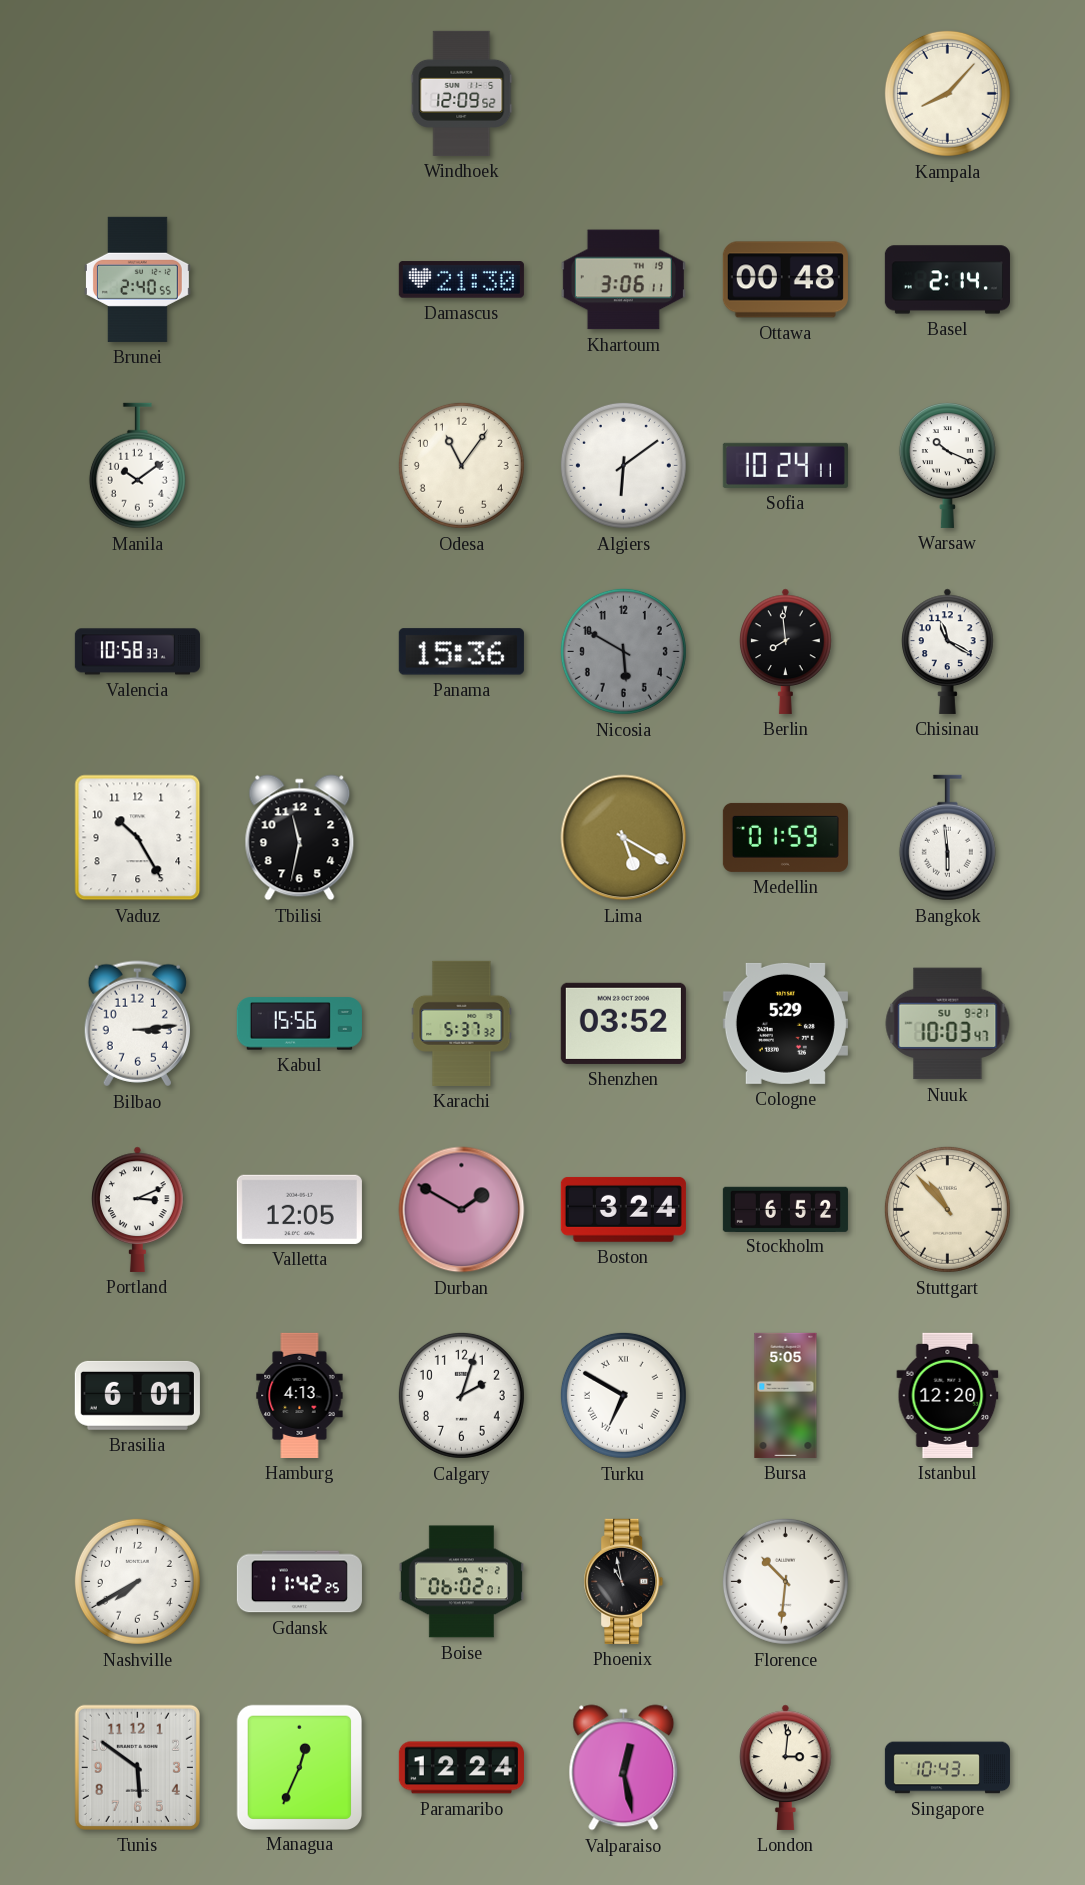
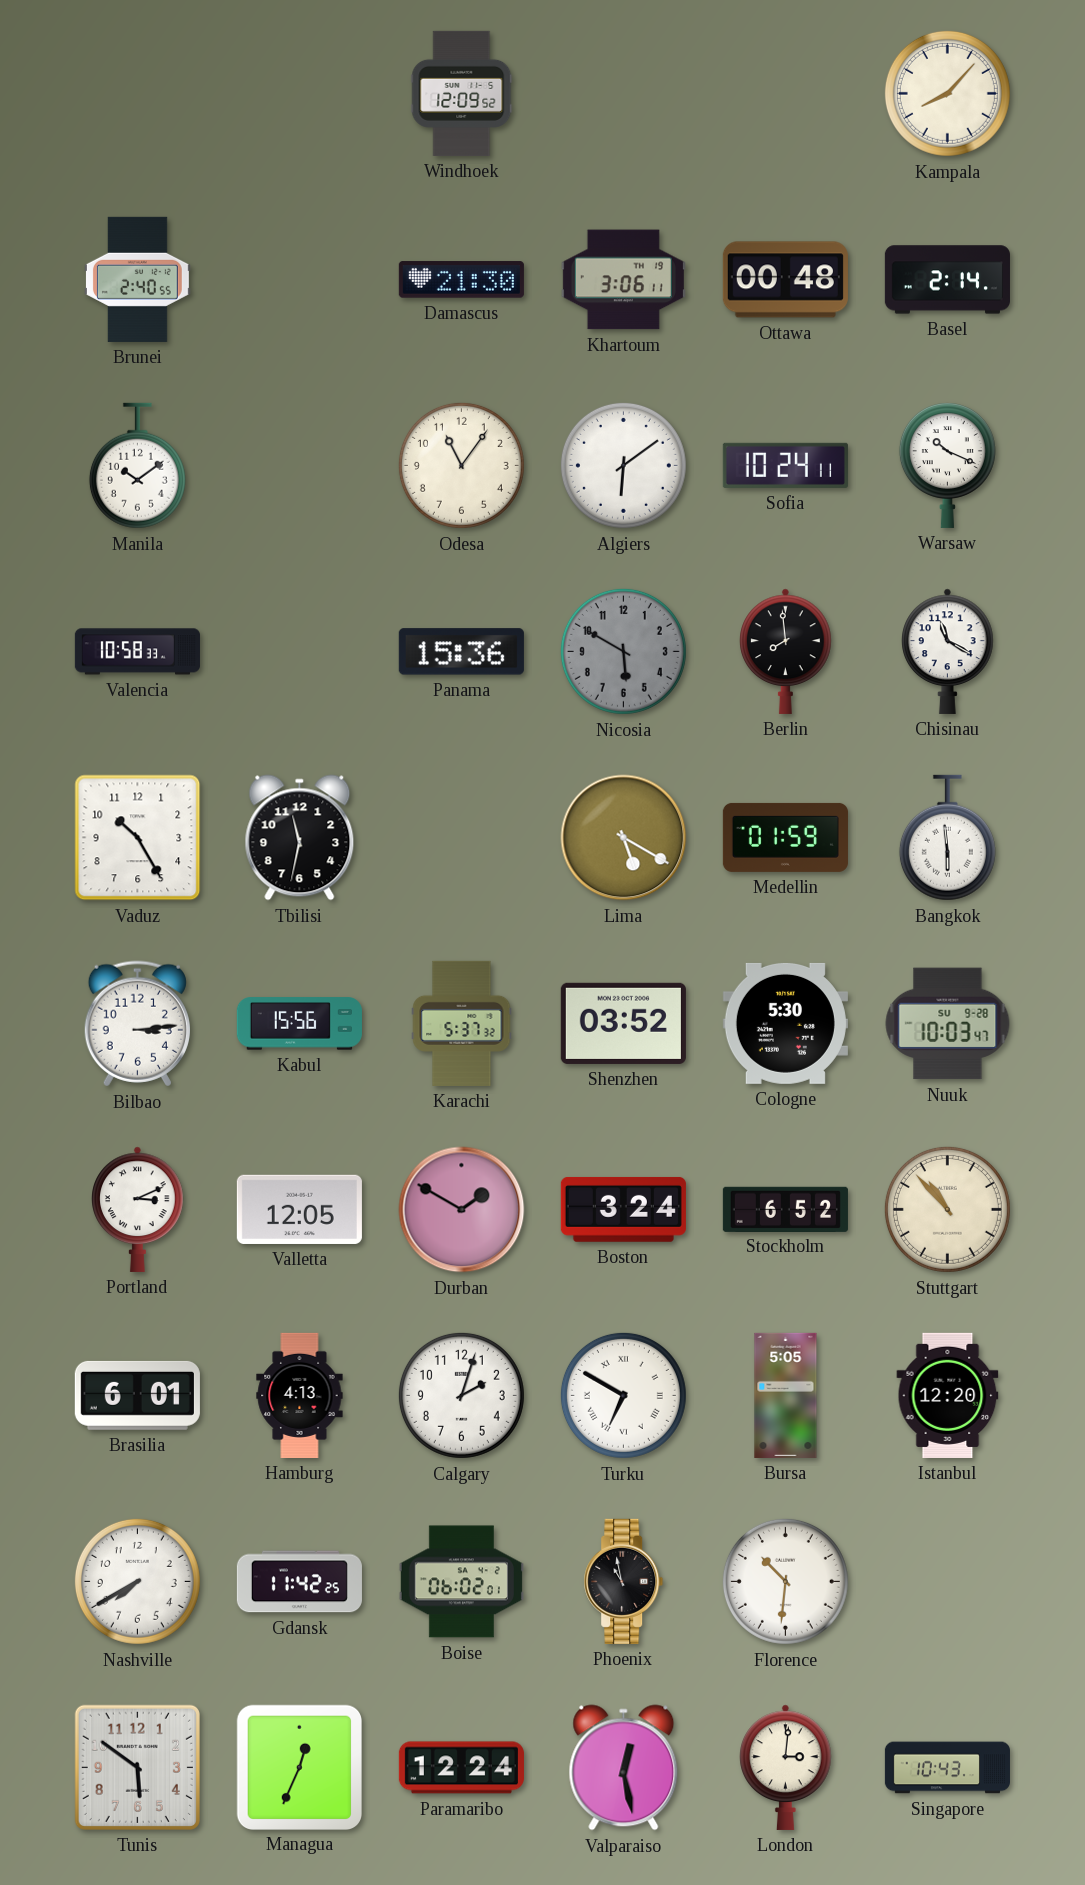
Cologne: 5:29 -> 5:30
Nuuk date: SU 9-21 -> SU 9-28
